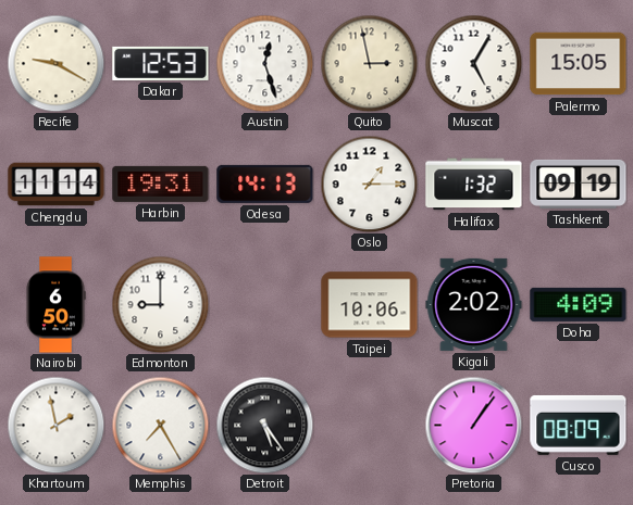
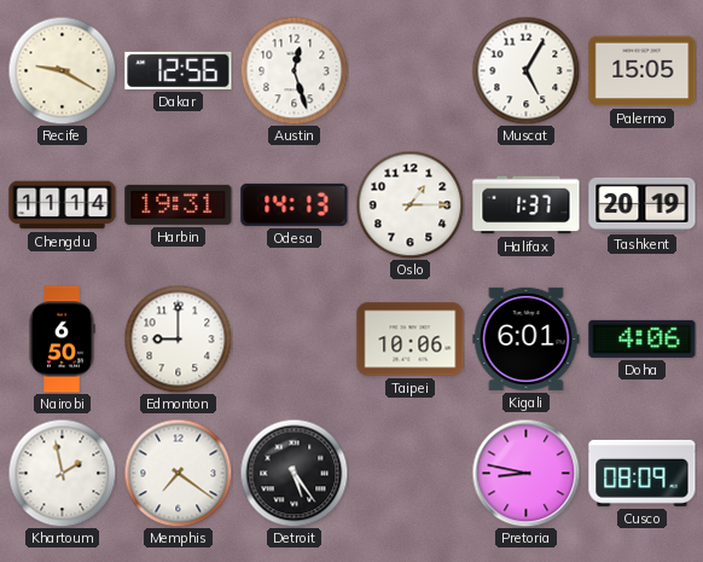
Dakar: 12:53 -> 12:56
Quito: 2:58 -> none
Halifax: 1:32 -> 1:37
Tashkent: 09:19 -> 20:19
Kigali: 2:02 -> 6:01
Doha: 4:09 -> 4:06
Memphis: 7:25 -> 7:21
Pretoria: 1:06 -> 8:47
